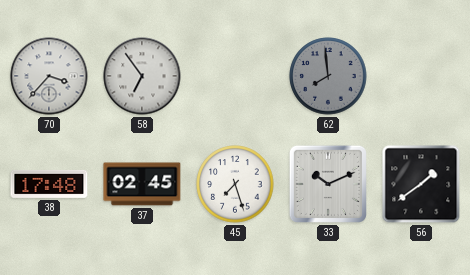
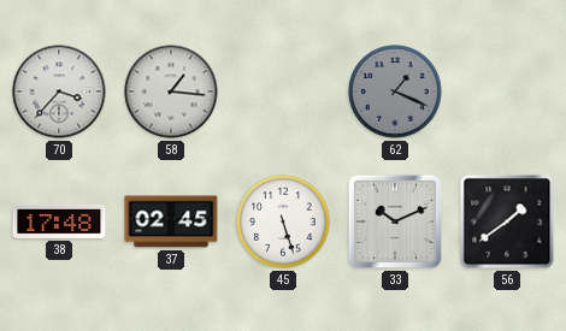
58: 6:54 -> 1:16
62: 7:59 -> 1:19
45: 7:27 -> 5:27
